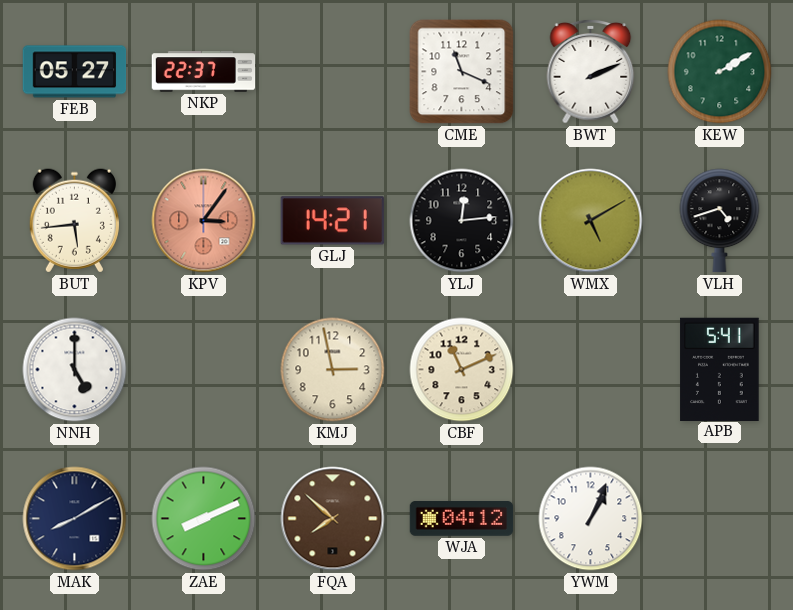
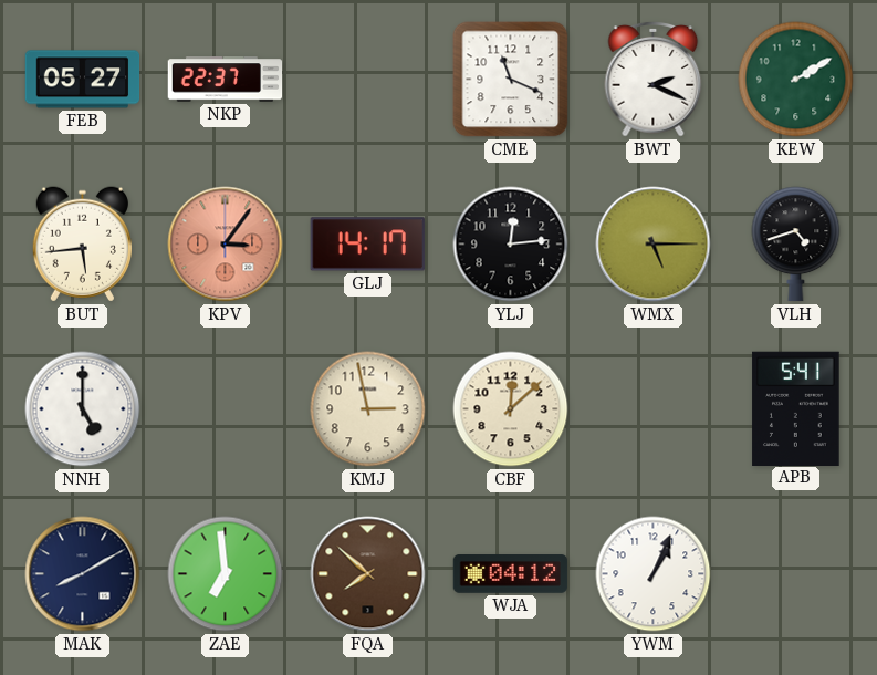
BWT: 2:11 -> 2:19
GLJ: 14:21 -> 14:17
WMX: 5:10 -> 5:15
CBF: 11:11 -> 12:08
ZAE: 8:11 -> 6:59
